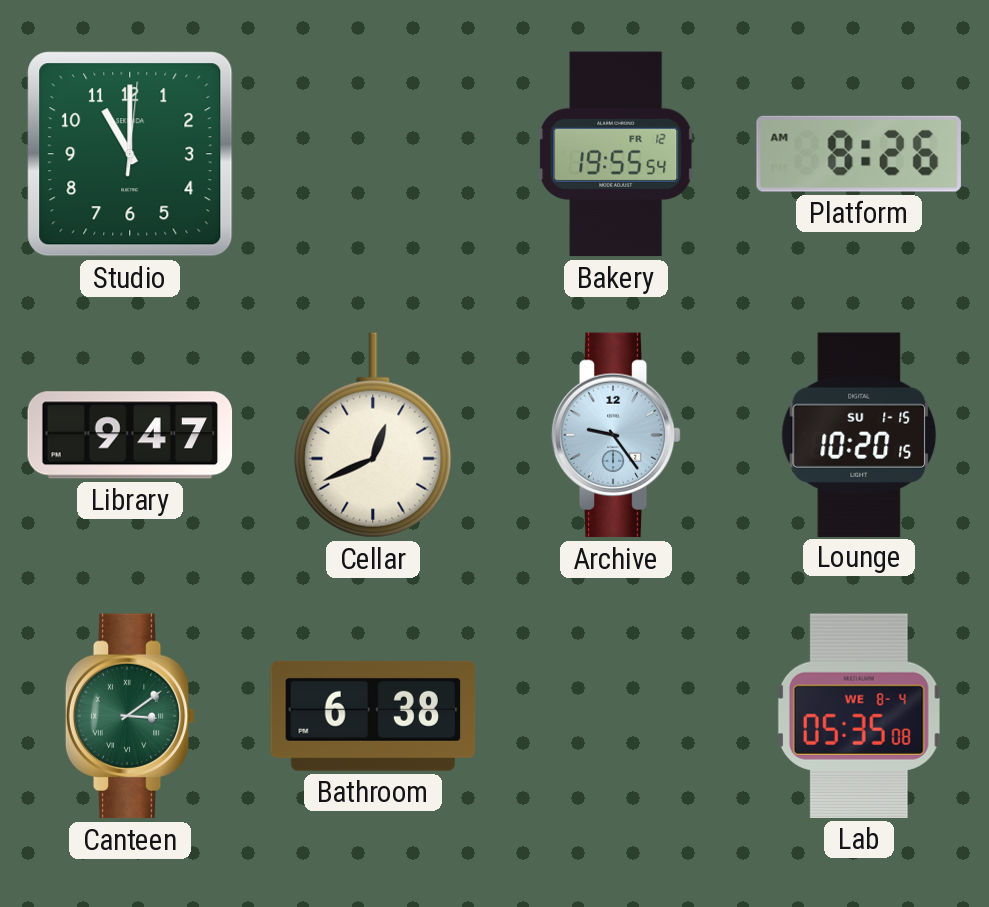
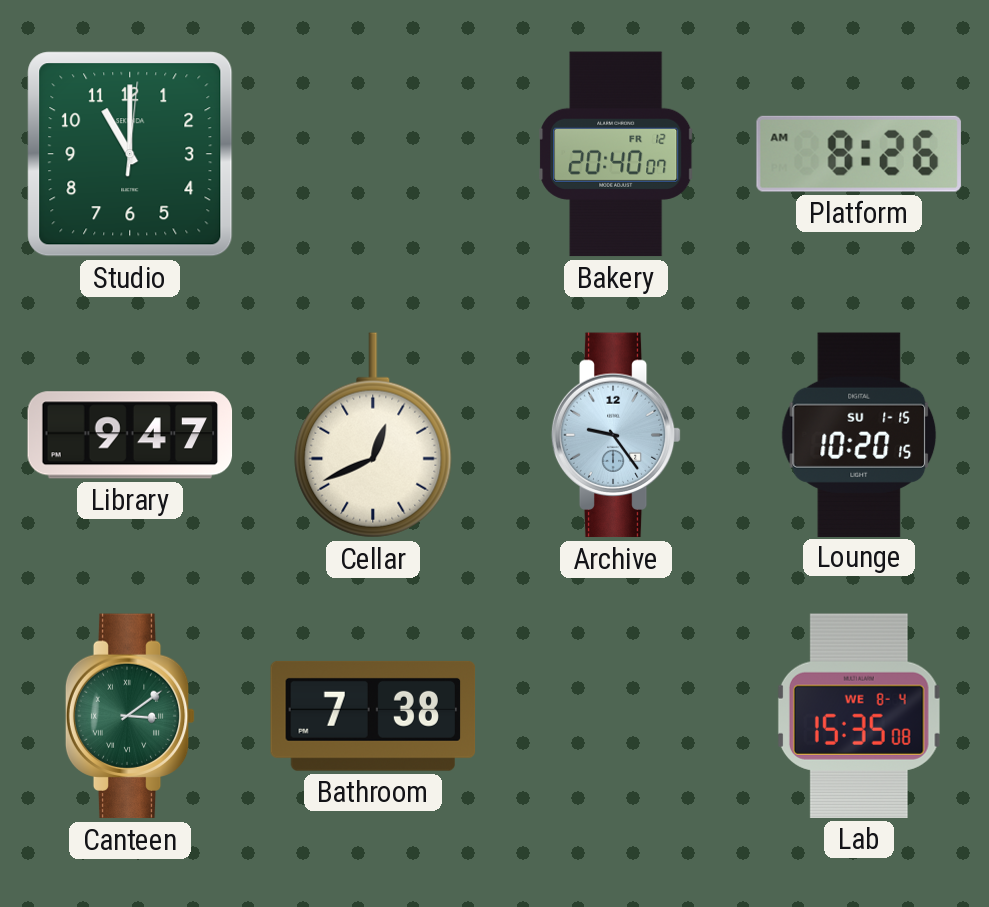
Bakery: 19:55 -> 20:40
Bathroom: 6:38 -> 7:38
Lab: 05:35 -> 15:35
